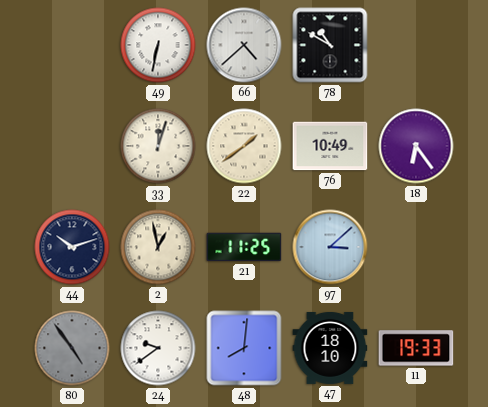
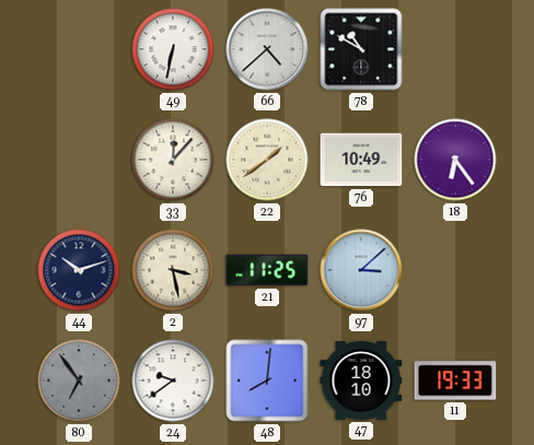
33: 12:03 -> 12:07
2: 12:58 -> 3:28
80: 4:54 -> 6:54
